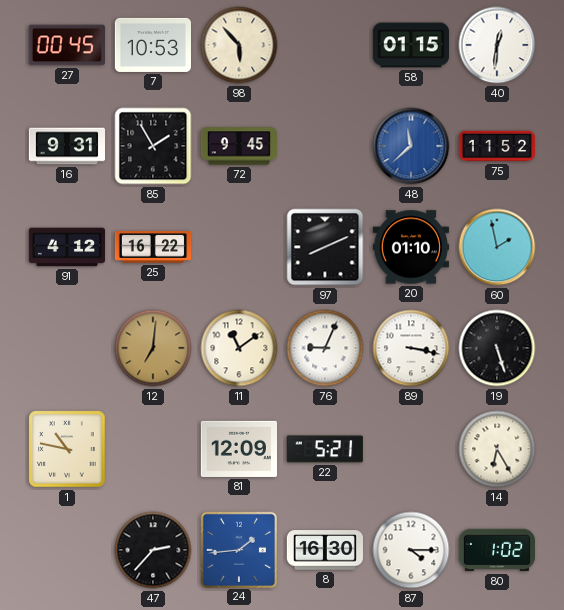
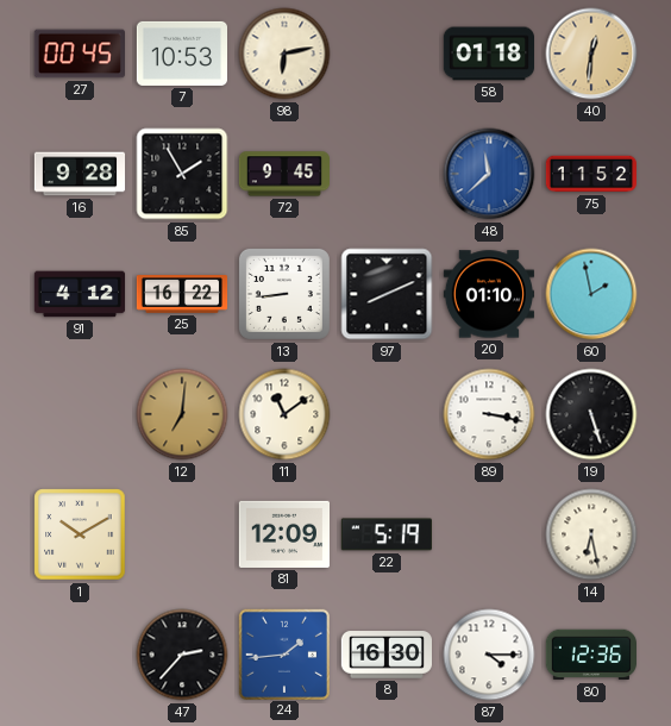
98: 5:53 -> 6:13
58: 01:15 -> 01:18
40 dial: white -> champagne
16: 9:31 -> 9:28
13: none -> 8:44
76: 9:04 -> none
1: 10:47 -> 10:10
22: 5:21 -> 5:19
14: 6:25 -> 6:28
80: 1:02 -> 12:36
